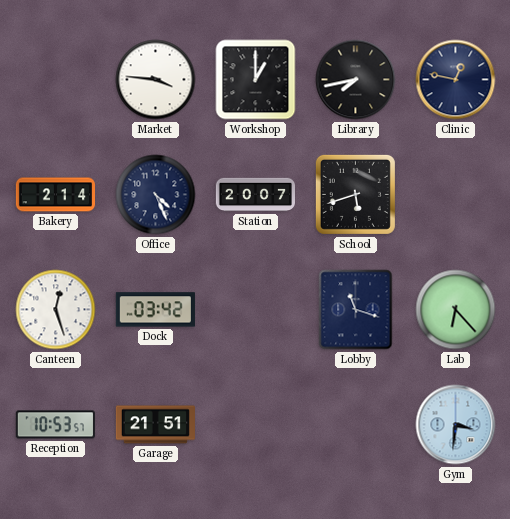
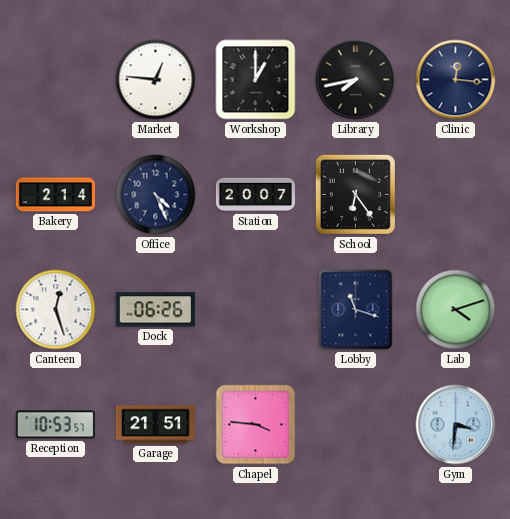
Market: 3:46 -> 12:46
Clinic: 12:47 -> 12:16
School: 5:42 -> 6:24
Dock: 03:42 -> 06:26
Lab: 6:23 -> 4:12
Chapel: none -> 3:46
